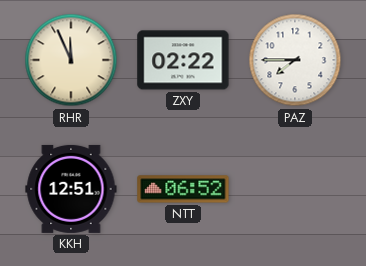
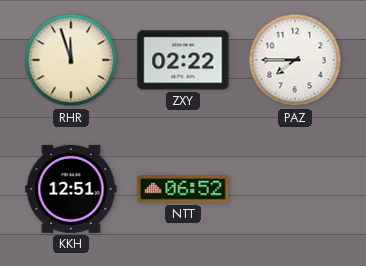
RHR: 11:56 -> 11:57
